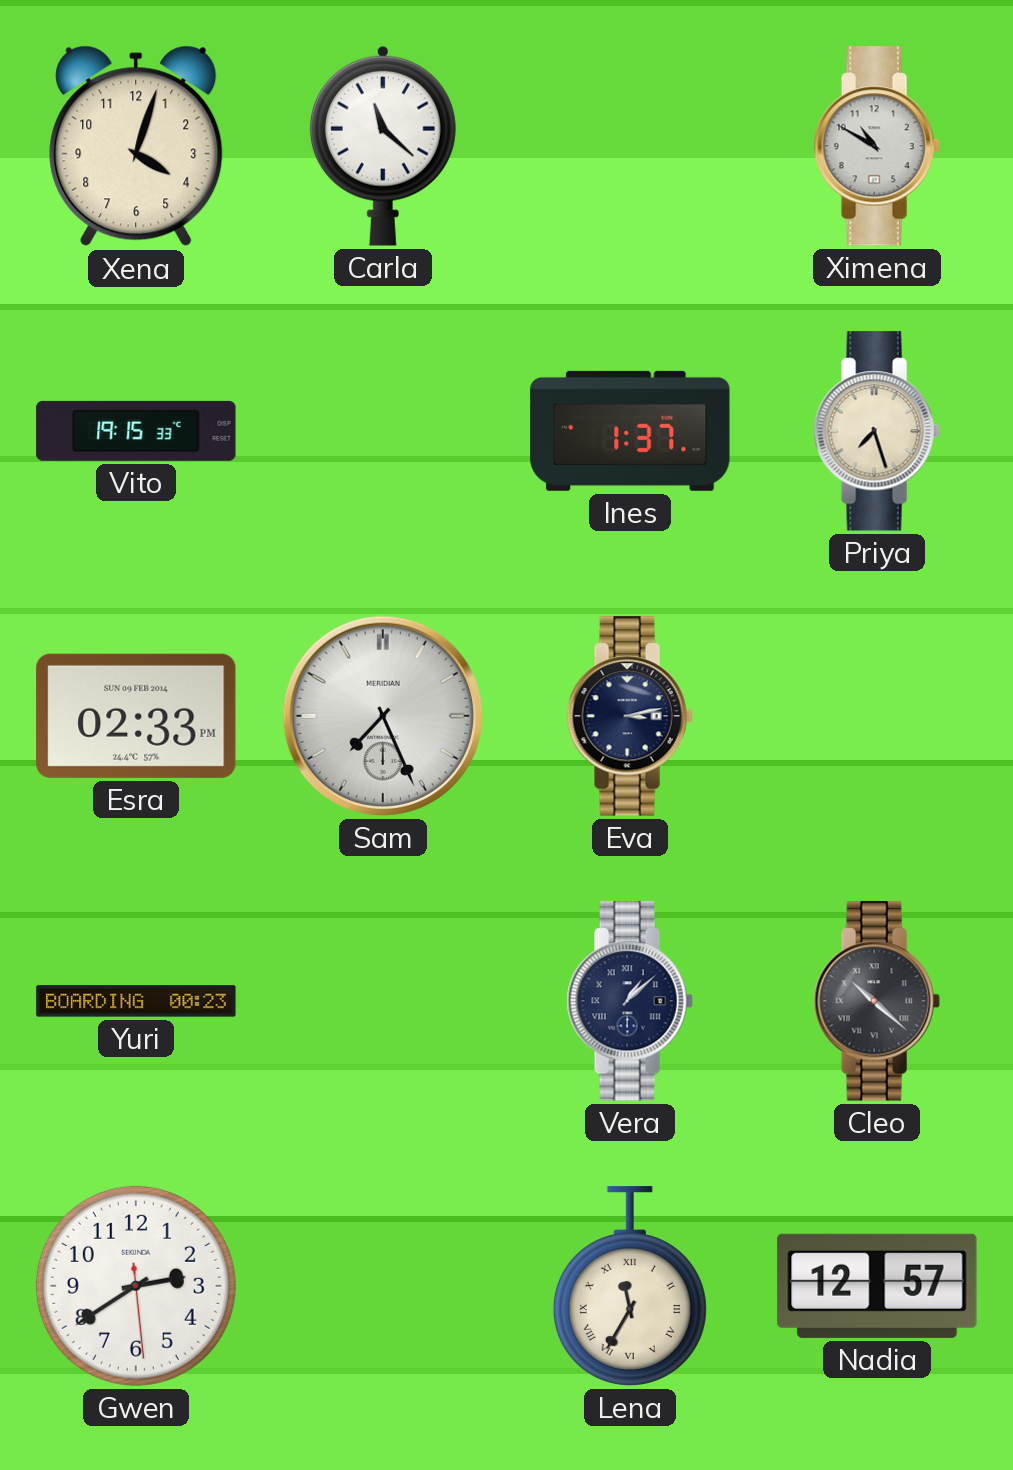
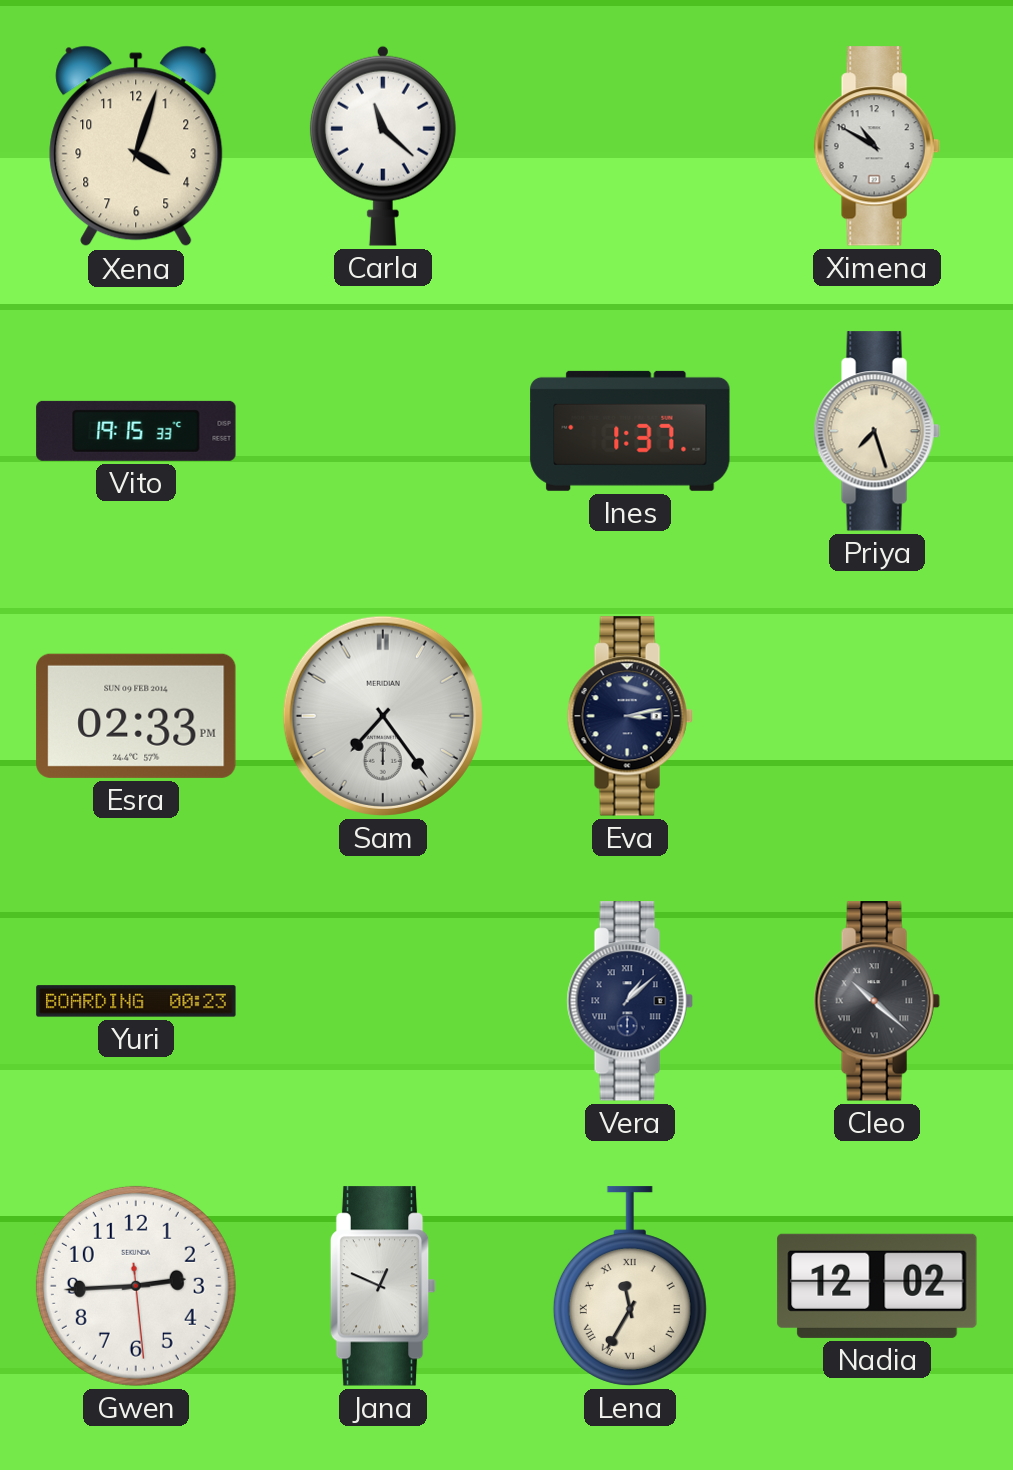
Sam: 7:26 -> 7:24
Gwen: 2:39 -> 2:44
Jana: none -> 12:49
Nadia: 12:57 -> 12:02
